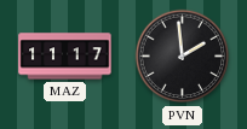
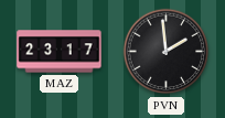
MAZ: 11:17 -> 23:17
